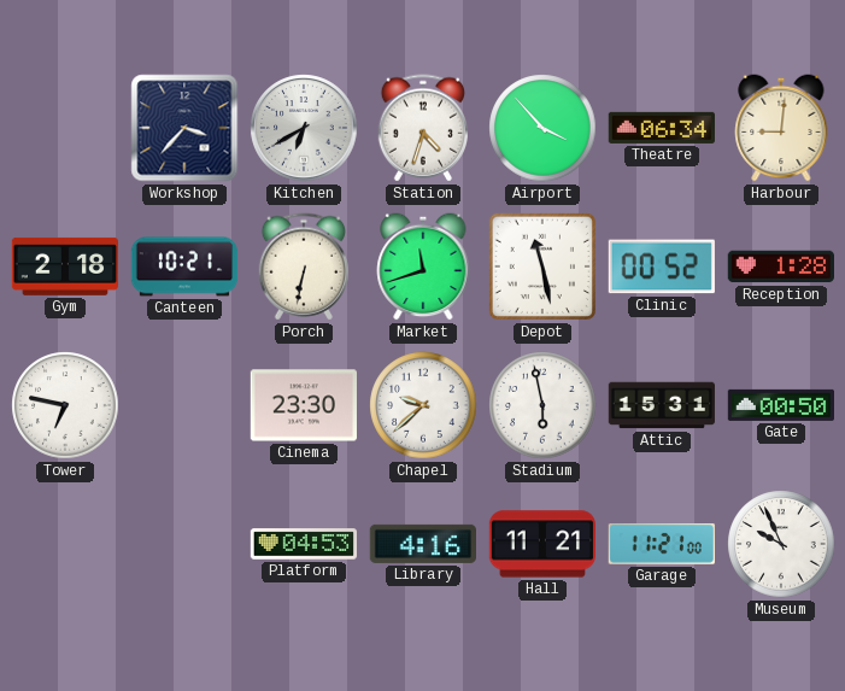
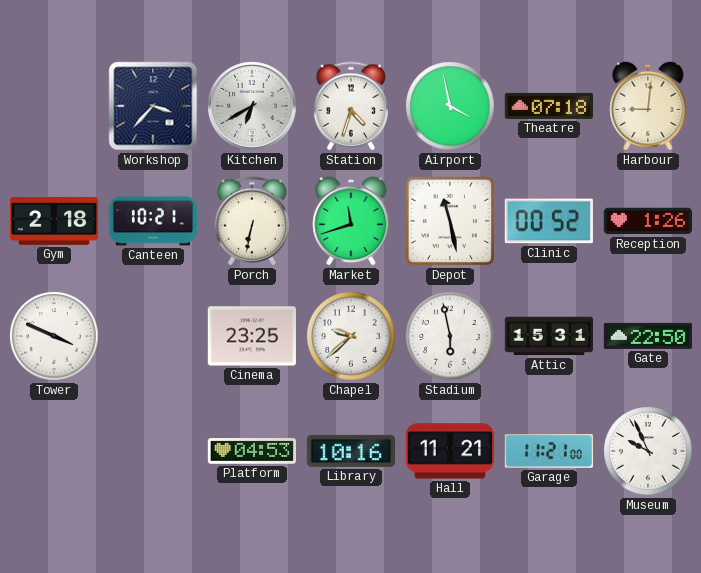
Airport: 3:53 -> 3:58
Theatre: 06:34 -> 07:18
Reception: 1:28 -> 1:26
Tower: 6:47 -> 3:49
Cinema: 23:30 -> 23:25
Gate: 00:50 -> 22:50
Library: 4:16 -> 10:16
